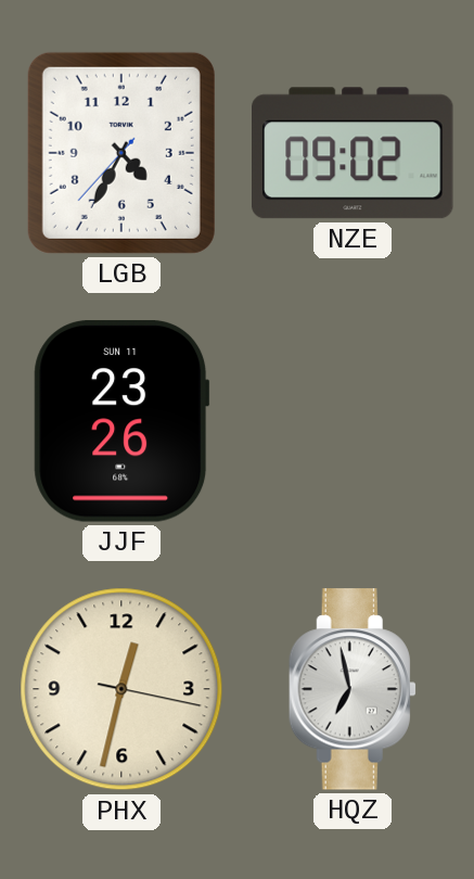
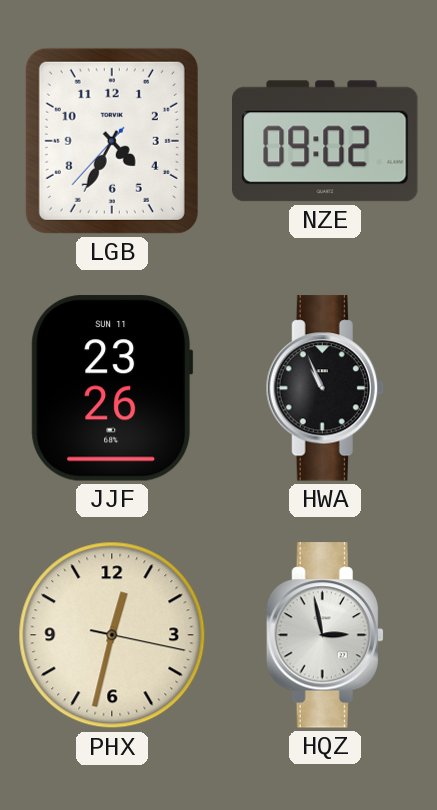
HWA: none -> 10:56
HQZ: 6:58 -> 2:58
